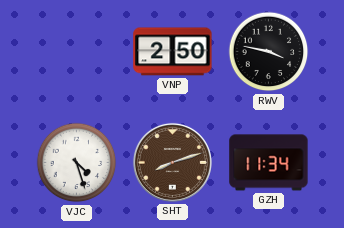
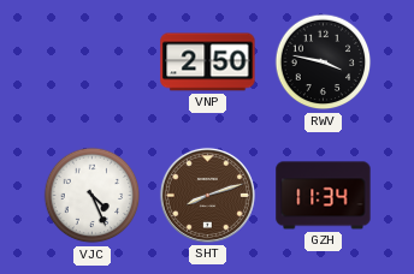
VJC: 4:27 -> 4:26
